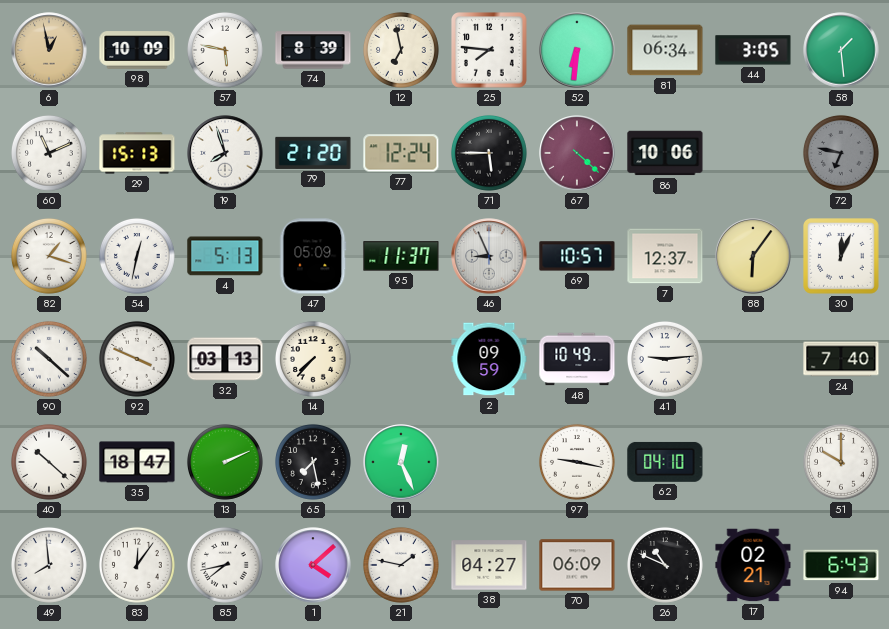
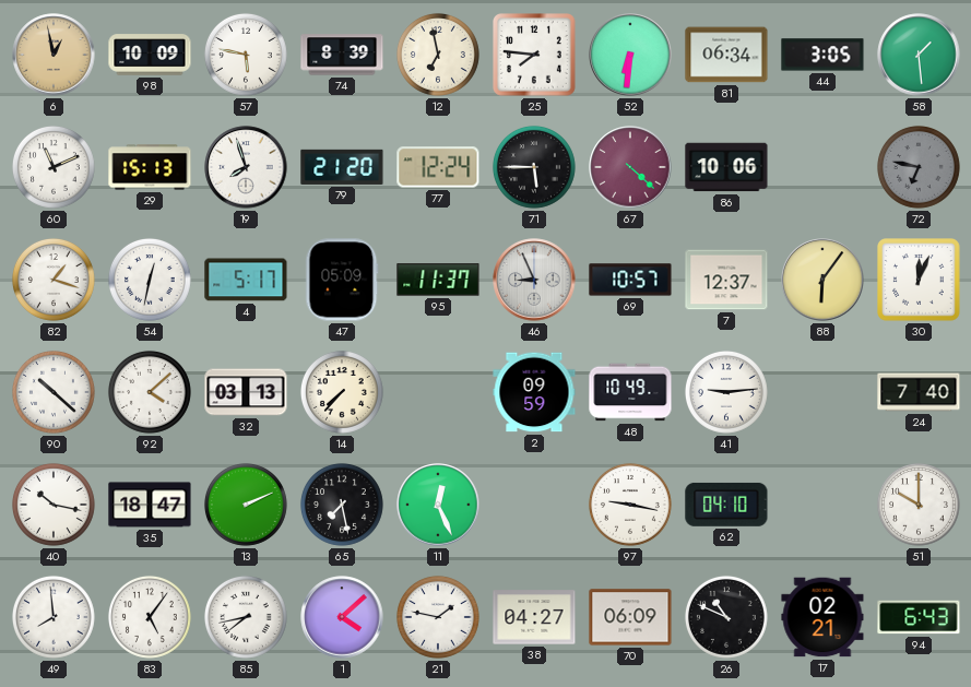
4: 5:13 -> 5:17
92: 3:49 -> 4:08
40: 10:22 -> 10:17
83: 12:06 -> 5:06
